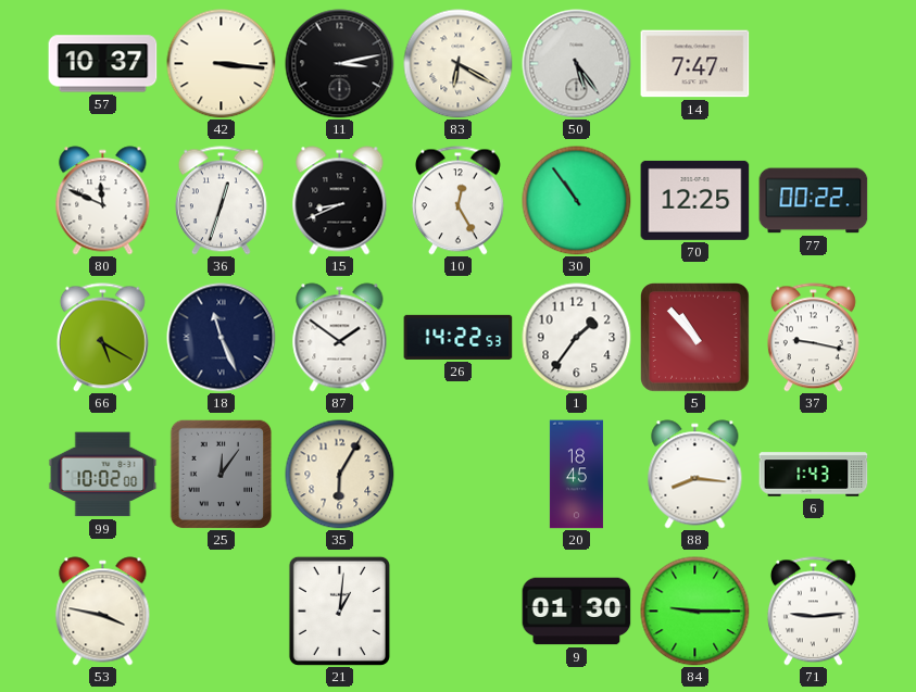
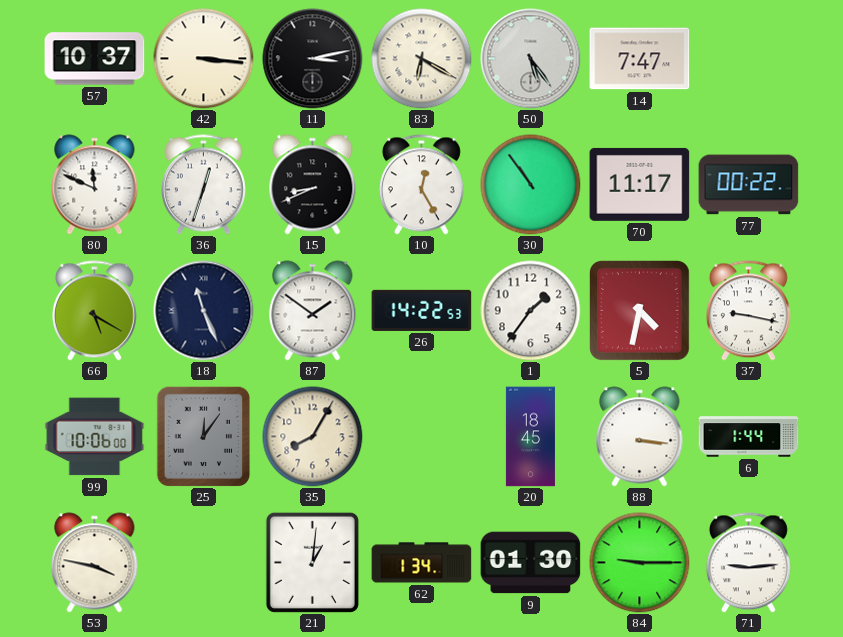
70: 12:25 -> 11:17
5: 10:53 -> 4:32
99: 10:02 -> 10:06
35: 6:05 -> 8:05
88: 8:16 -> 3:16
6: 1:43 -> 1:44
62: none -> 1:34
